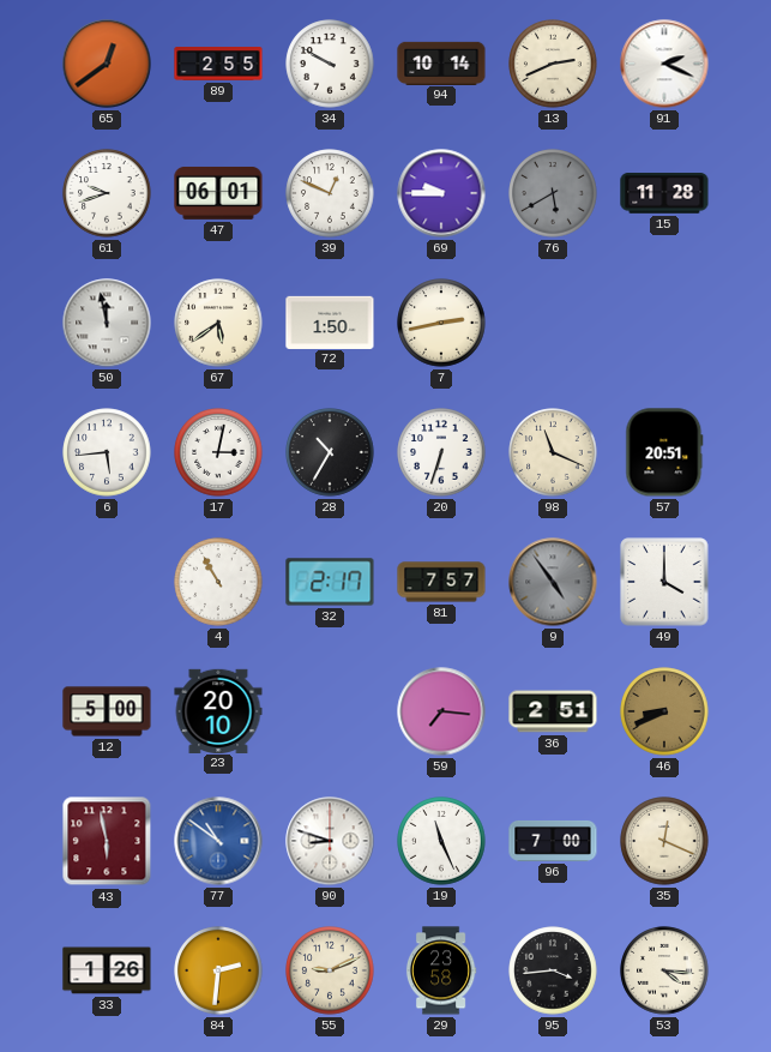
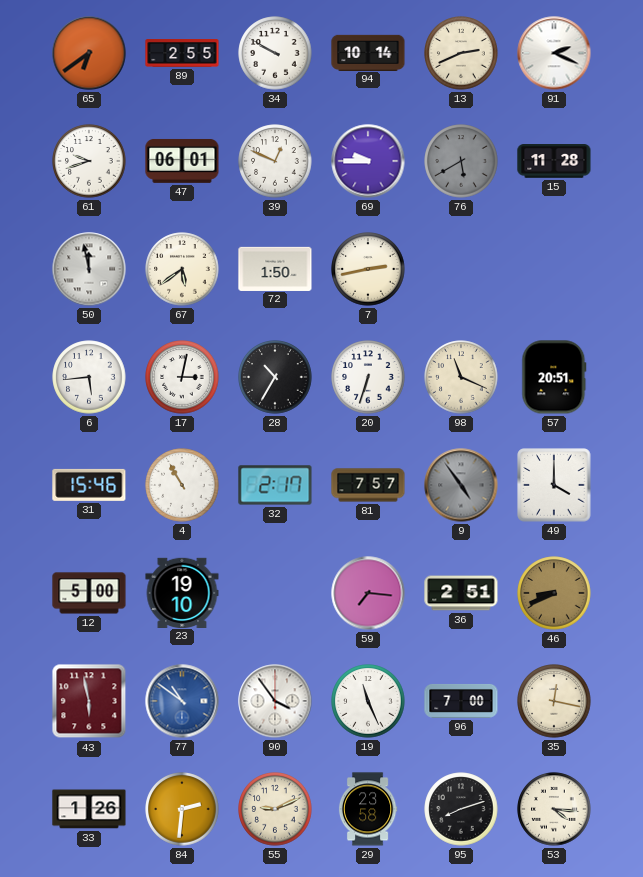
65: 12:39 -> 6:39
31: none -> 15:46
23: 20:10 -> 19:10
90: 8:48 -> 3:54
35: 12:19 -> 12:17
95: 3:44 -> 8:12
